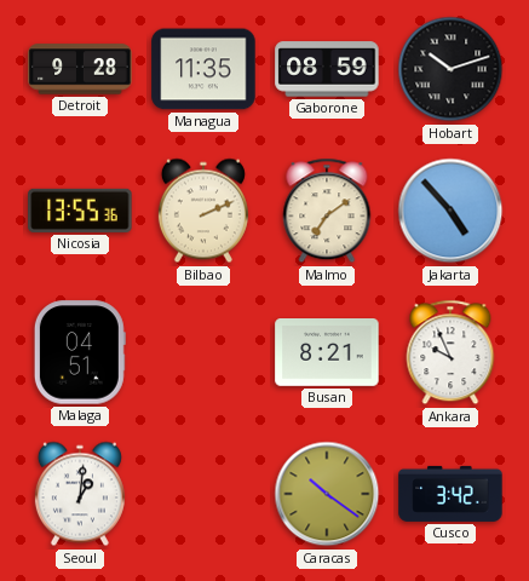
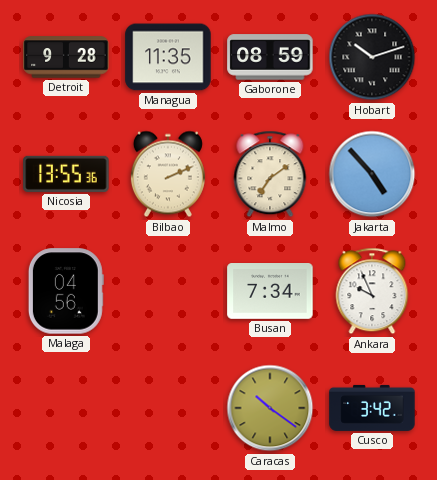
Malaga: 04:51 -> 04:56
Busan: 8:21 -> 7:34
Seoul: 1:01 -> none
